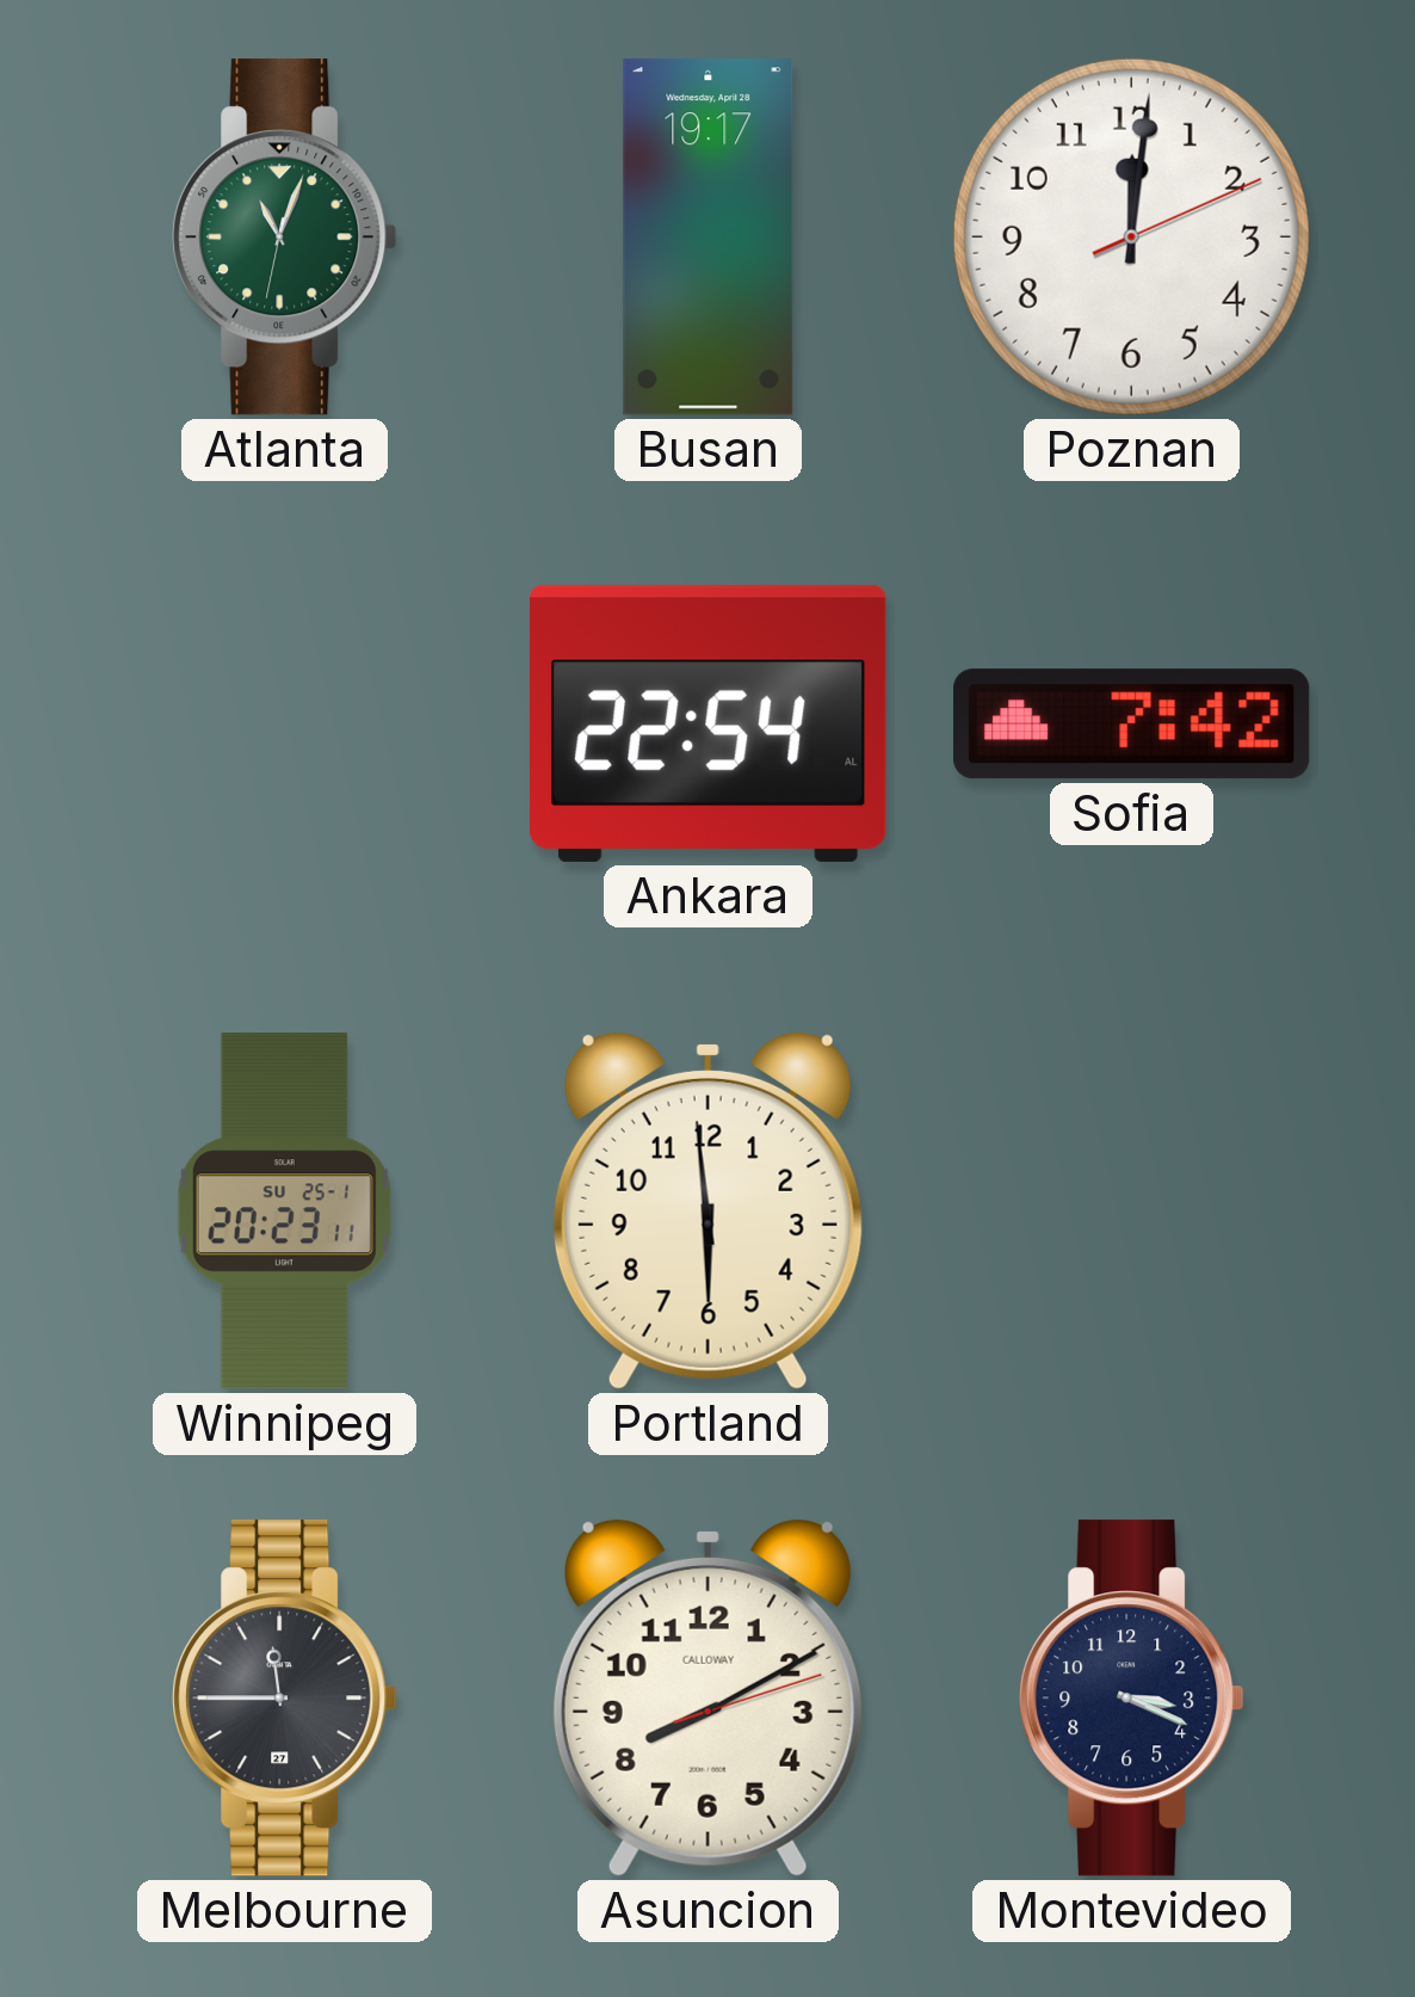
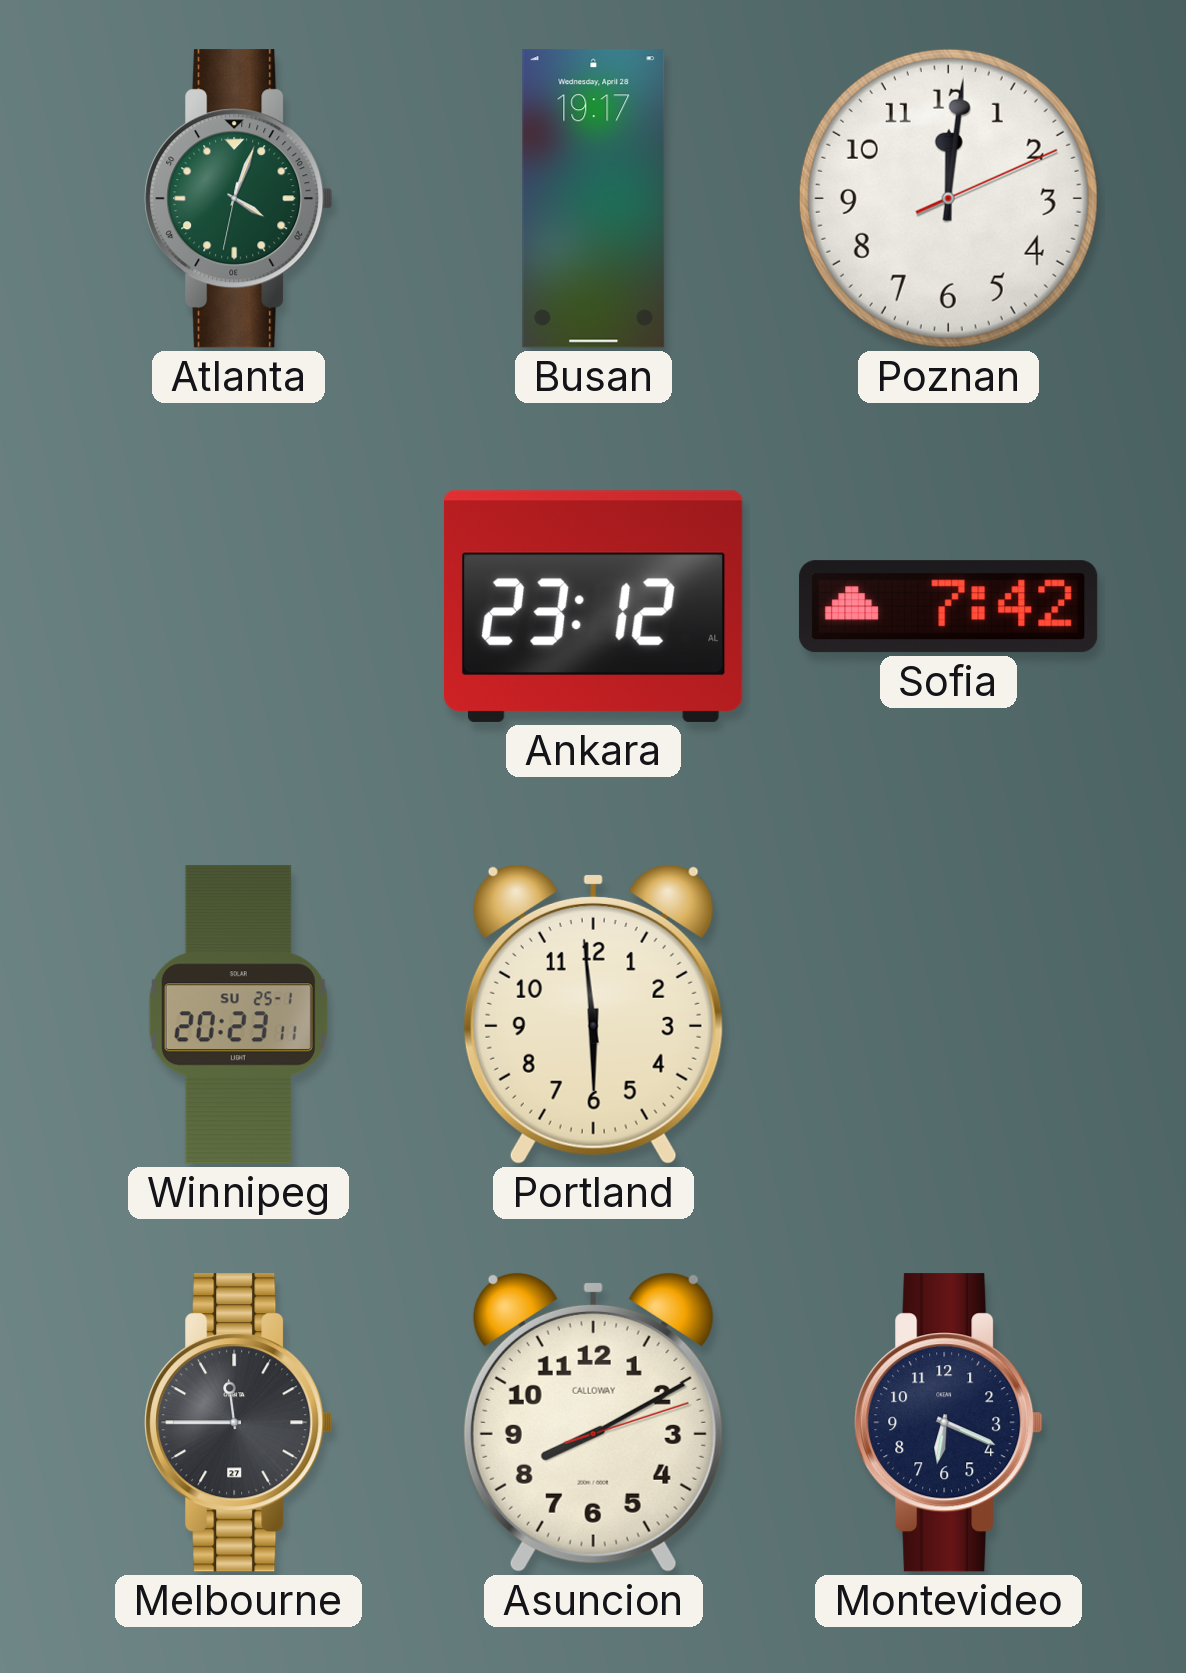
Atlanta: 11:03 -> 4:03
Ankara: 22:54 -> 23:12
Montevideo: 3:19 -> 6:19
